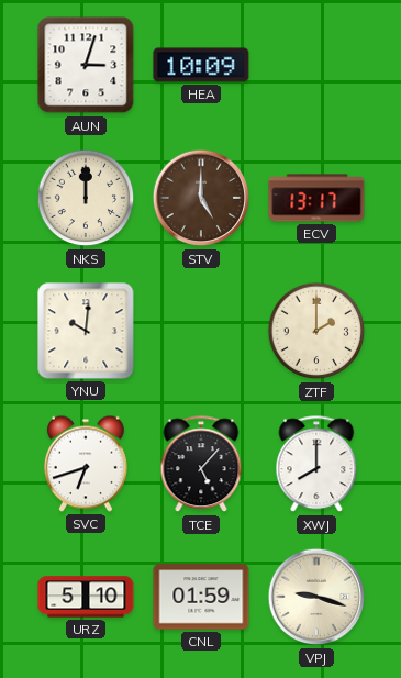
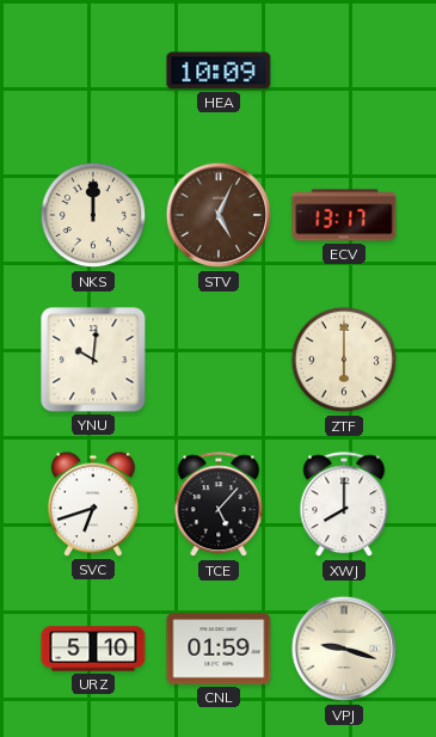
AUN: 3:03 -> none
STV: 5:00 -> 5:04
ZTF: 2:00 -> 6:00
